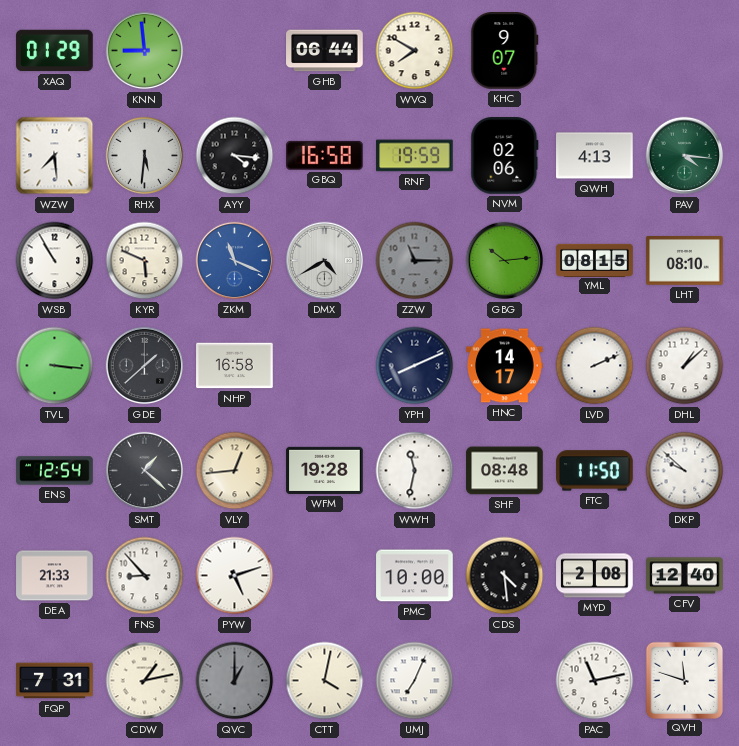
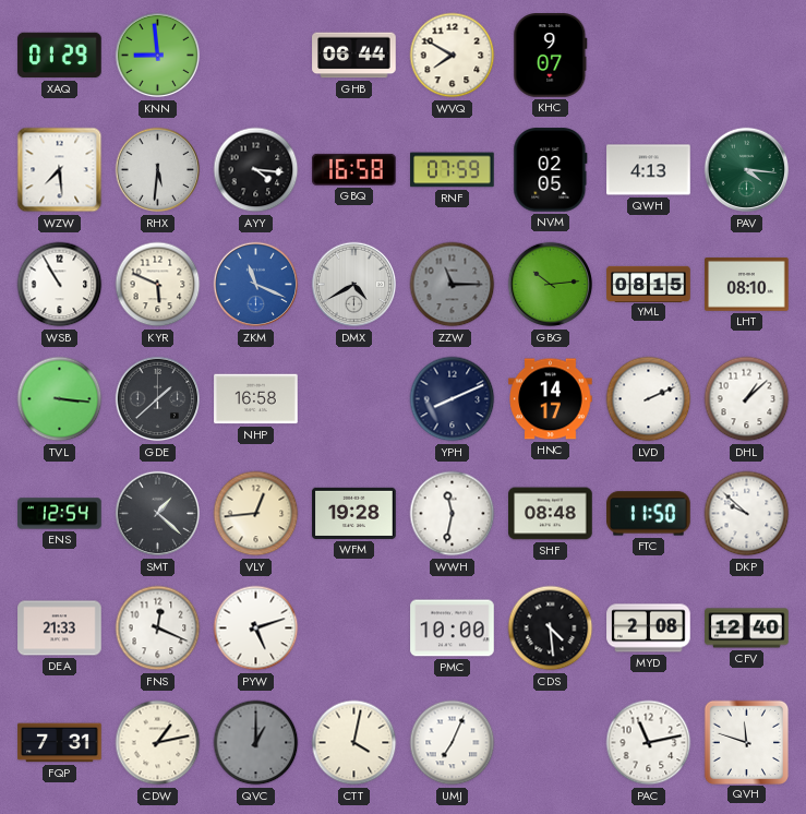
RNF: 19:59 -> 07:59
NVM: 02:06 -> 02:05
FNS: 8:53 -> 12:19
